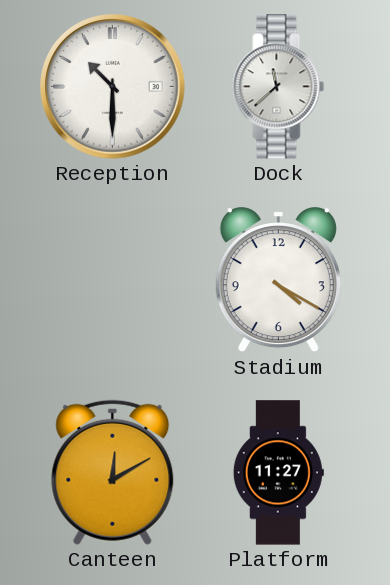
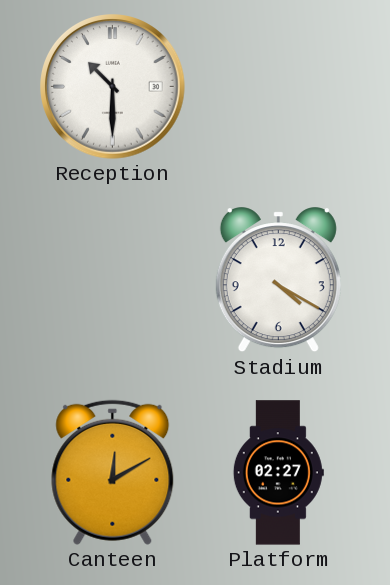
Dock: 11:38 -> none
Platform: 11:27 -> 02:27
